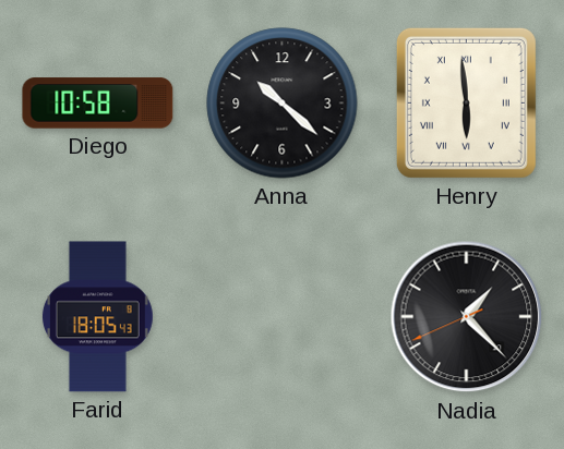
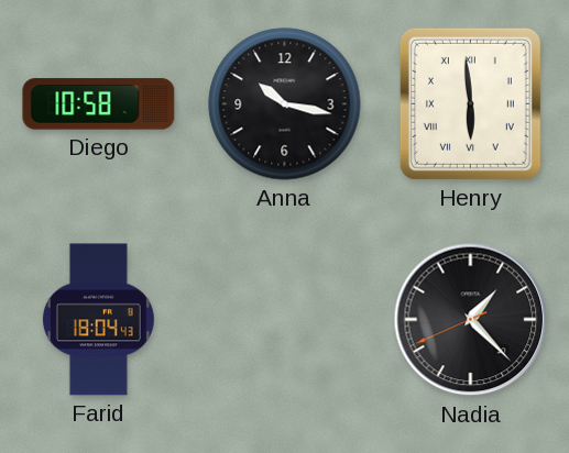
Anna: 10:22 -> 10:17
Farid: 18:05 -> 18:04
